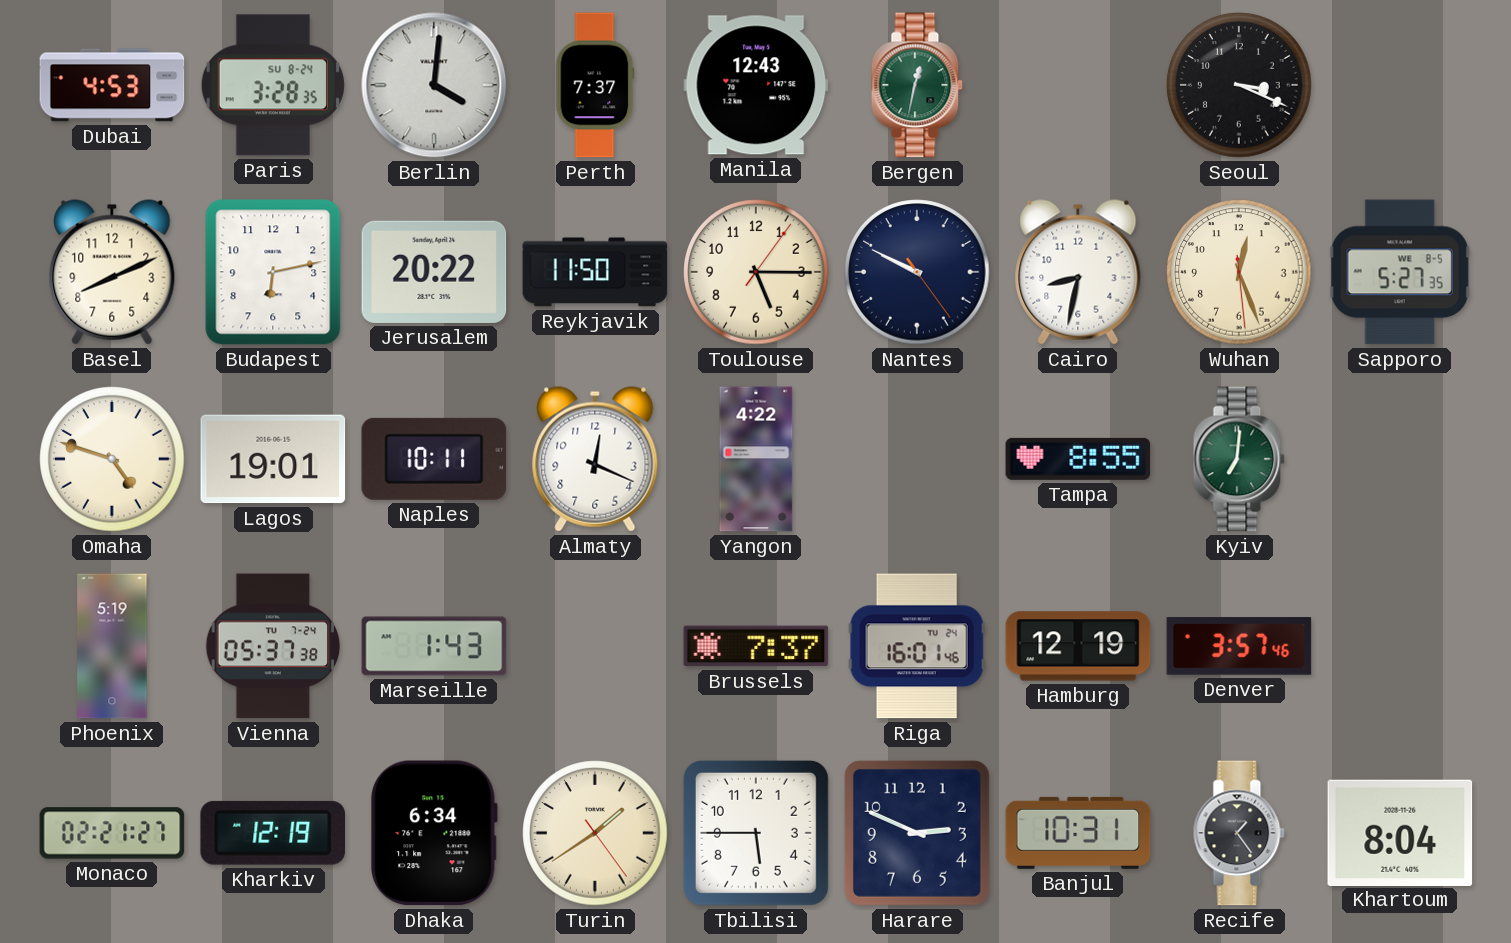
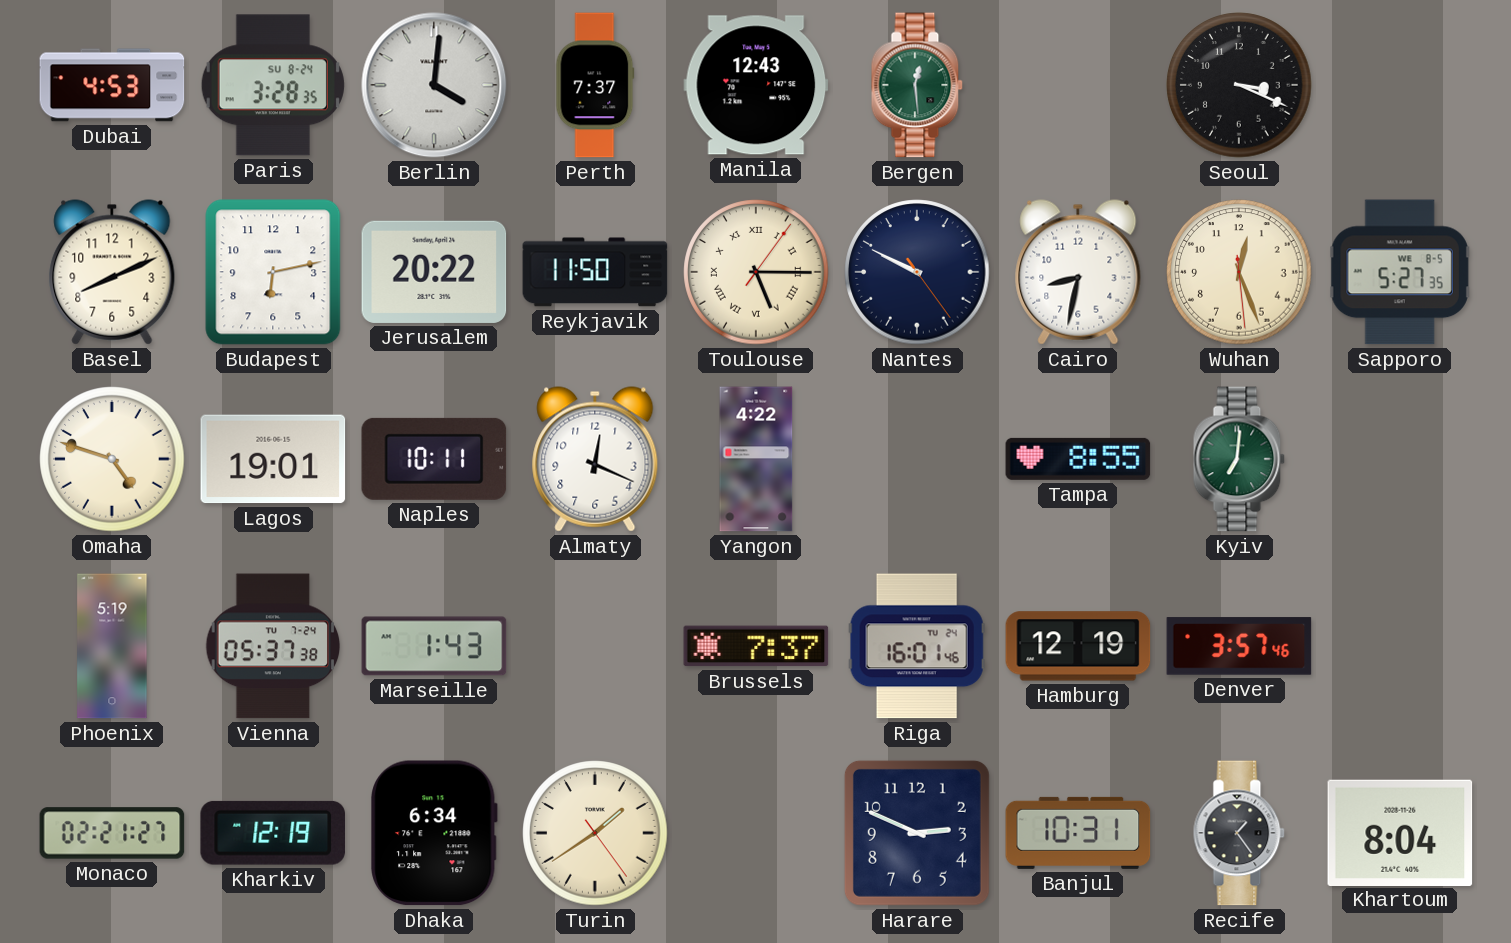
Bergen: 12:32 -> 12:29
Toulouse numerals: Arabic -> Roman
Tbilisi: 5:45 -> none
